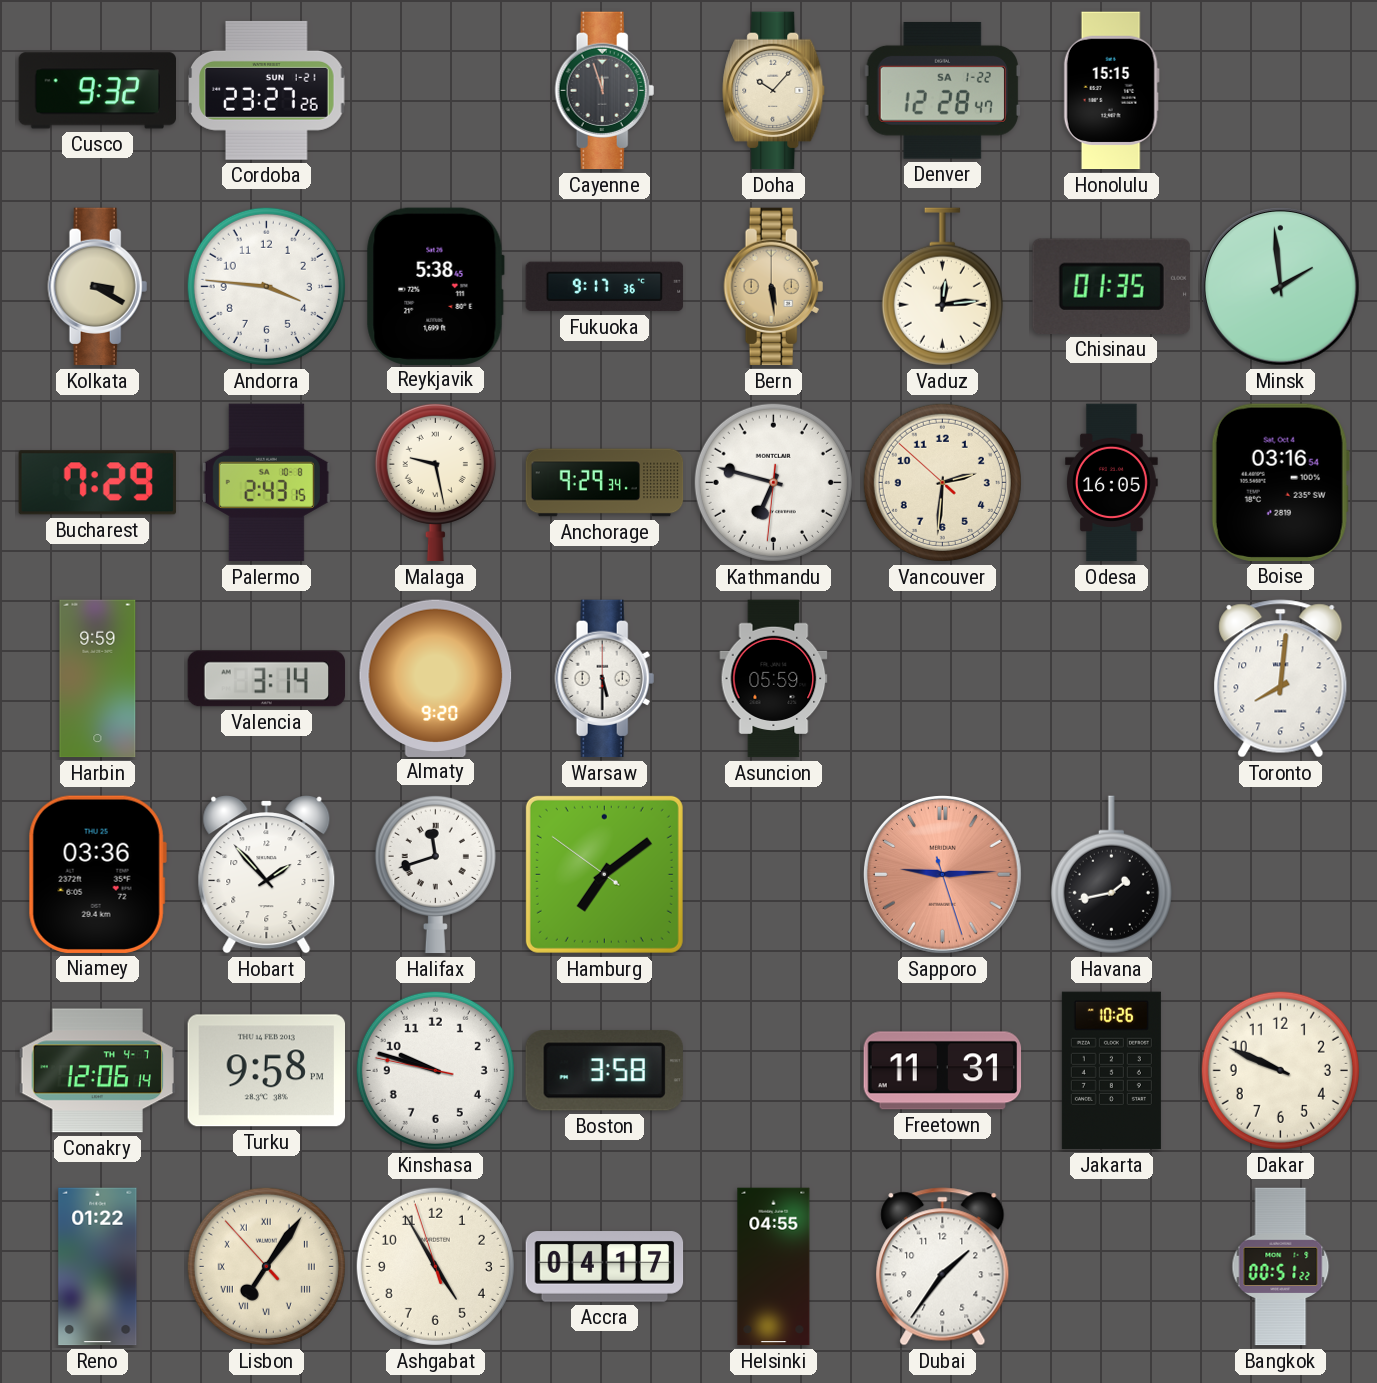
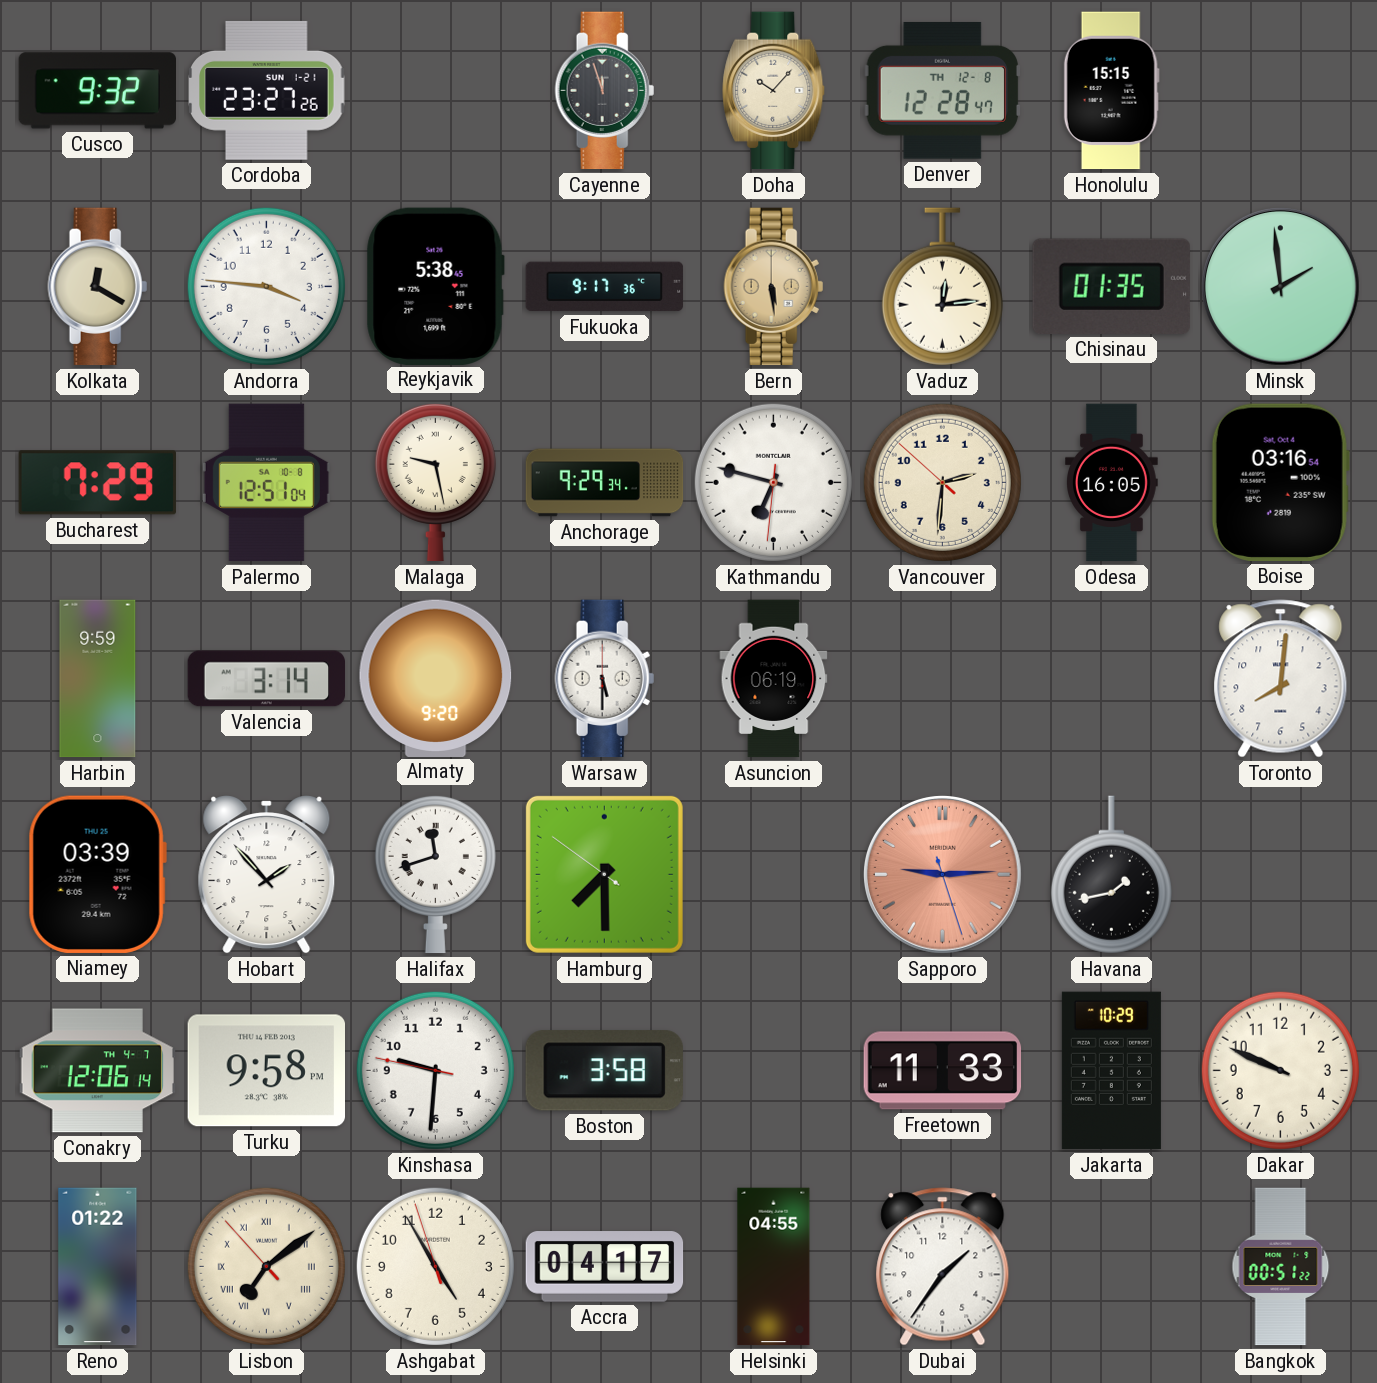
Denver date: SA 1-22 -> TH 12-8
Kolkata: 3:20 -> 12:20
Palermo: 2:43 -> 12:51
Asuncion: 05:59 -> 06:19
Niamey: 03:36 -> 03:39
Hamburg: 7:08 -> 7:29
Kinshasa: 9:47 -> 9:30
Freetown: 11:31 -> 11:33
Jakarta: 10:26 -> 10:29
Lisbon: 7:05 -> 7:08
